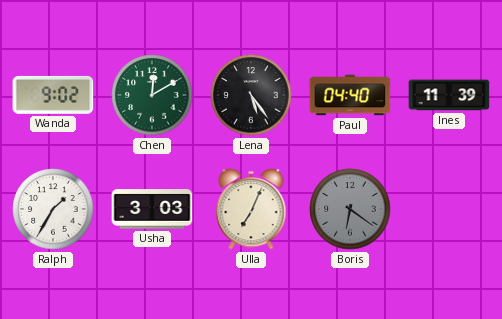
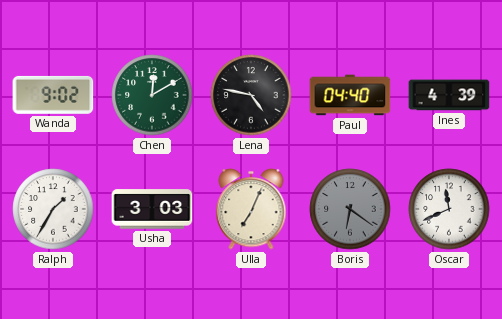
Lena: 5:24 -> 4:47
Ines: 11:39 -> 4:39
Oscar: none -> 11:41
